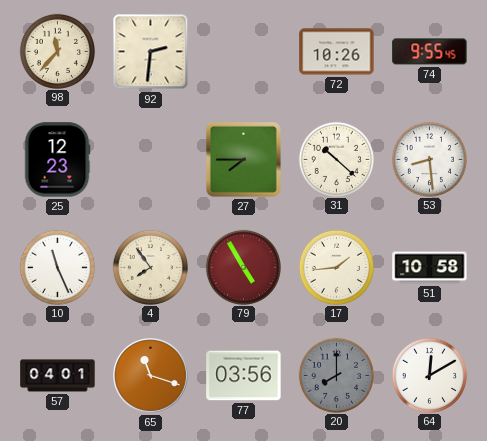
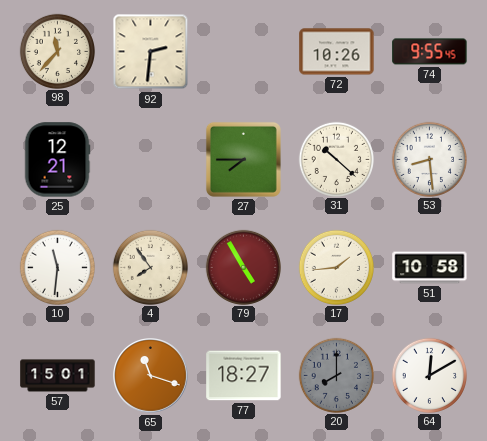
25: 12:23 -> 12:21
10: 11:26 -> 11:31
57: 04:01 -> 15:01
77: 03:56 -> 18:27
